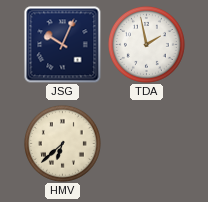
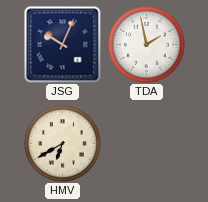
HMV: 6:38 -> 6:40
